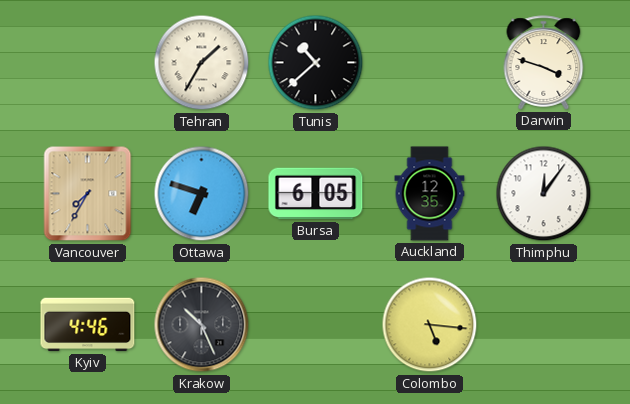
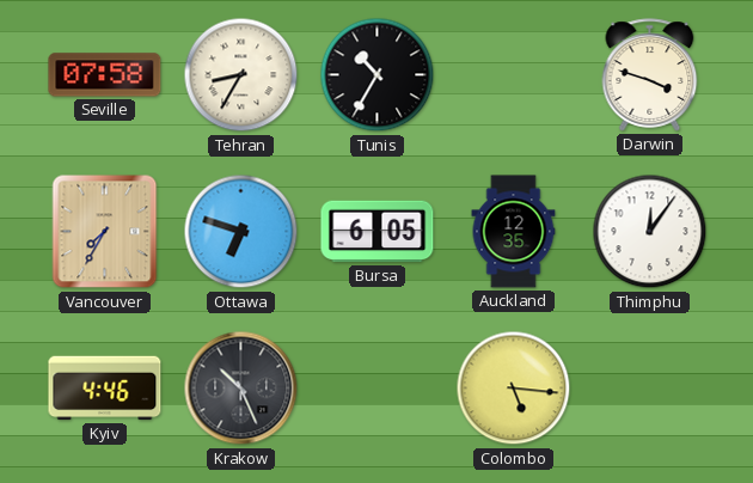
Seville: none -> 07:58
Tehran: 1:35 -> 8:35
Tunis: 10:38 -> 10:35
